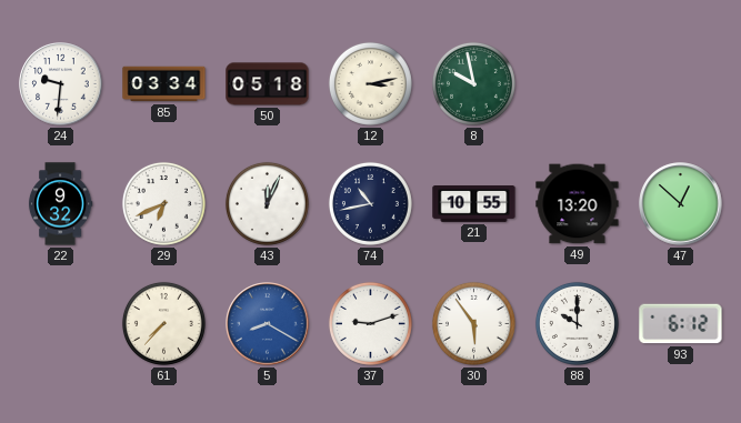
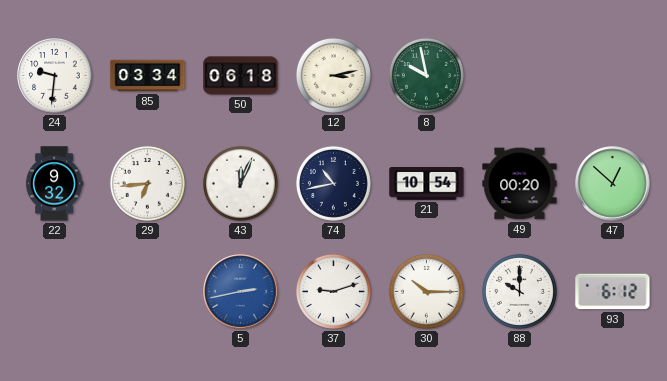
50: 05:18 -> 06:18
29: 6:41 -> 6:44
21: 10:55 -> 10:54
49: 13:20 -> 00:20
61: 7:37 -> none
5: 8:20 -> 2:43
30: 5:54 -> 10:15
